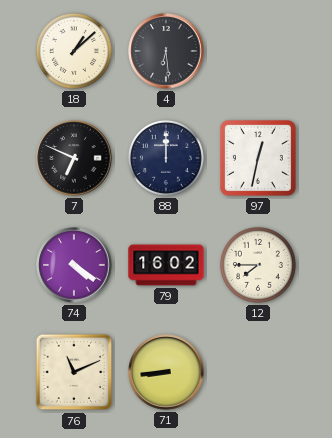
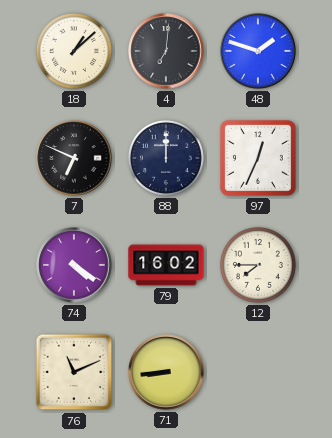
4: 6:29 -> 7:01
48: none -> 1:48
97: 12:32 -> 12:34
